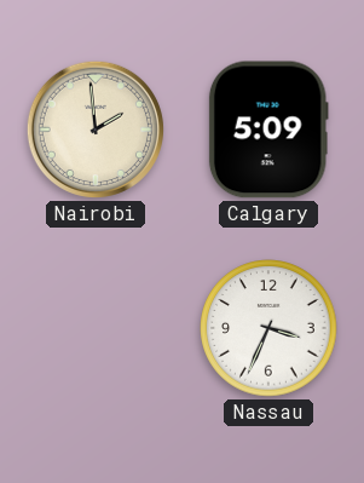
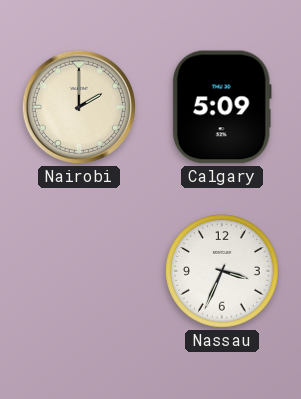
Nairobi: 1:59 -> 2:00
